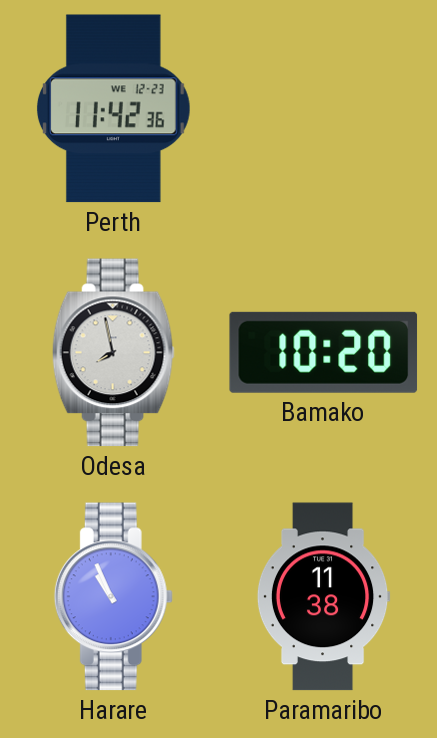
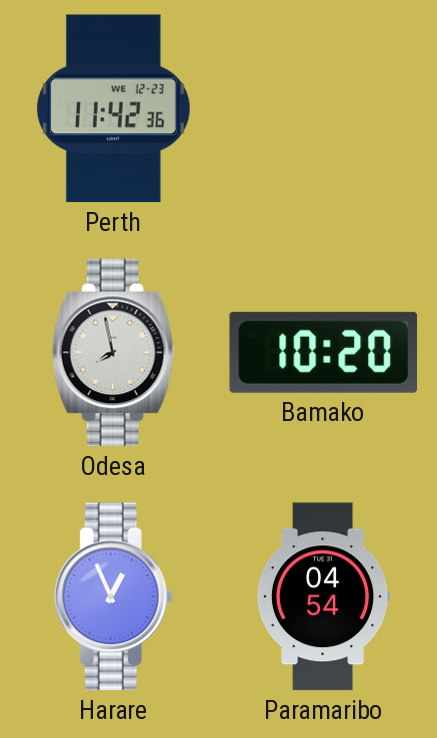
Harare: 10:56 -> 12:56
Paramaribo: 11:38 -> 04:54
